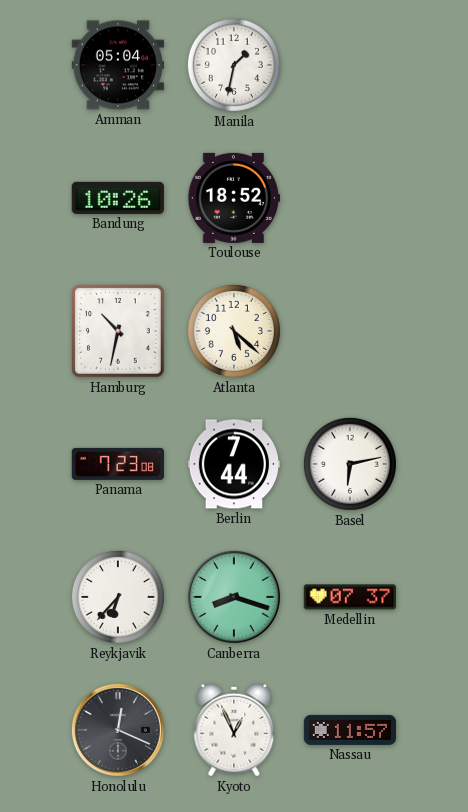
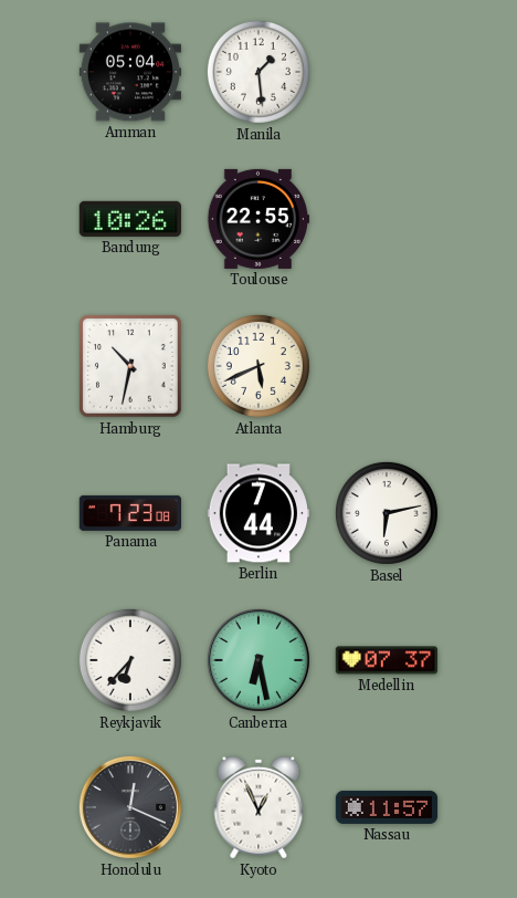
Manila: 1:32 -> 1:29
Toulouse: 18:52 -> 22:55
Atlanta: 5:22 -> 5:41
Canberra: 8:18 -> 6:28
